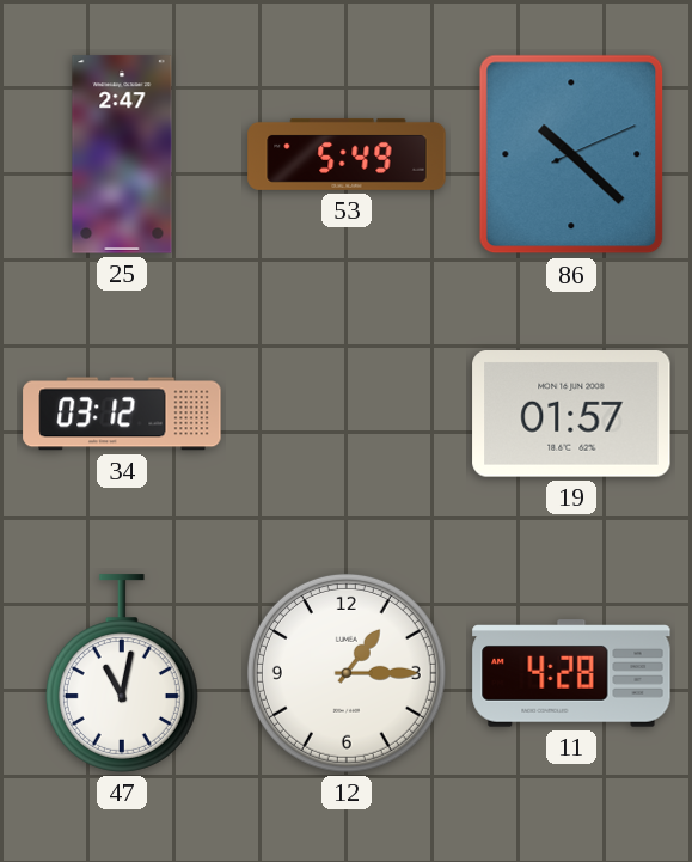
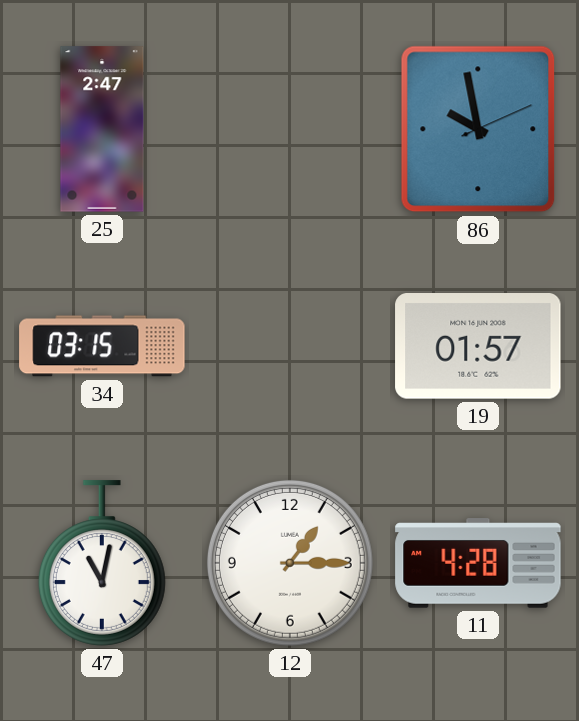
53: 5:49 -> none
86: 10:22 -> 9:58
34: 03:12 -> 03:15
